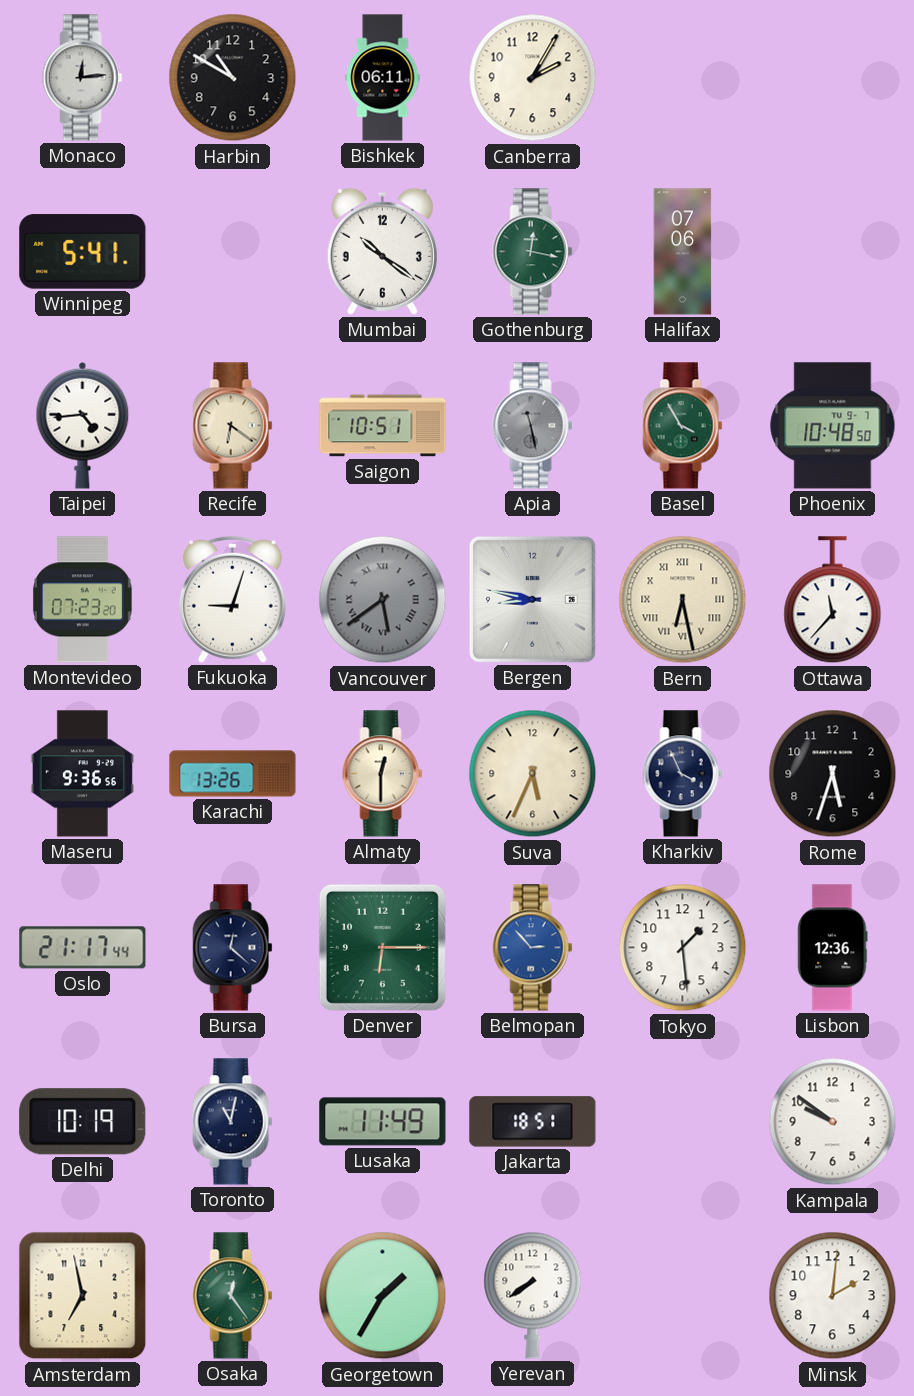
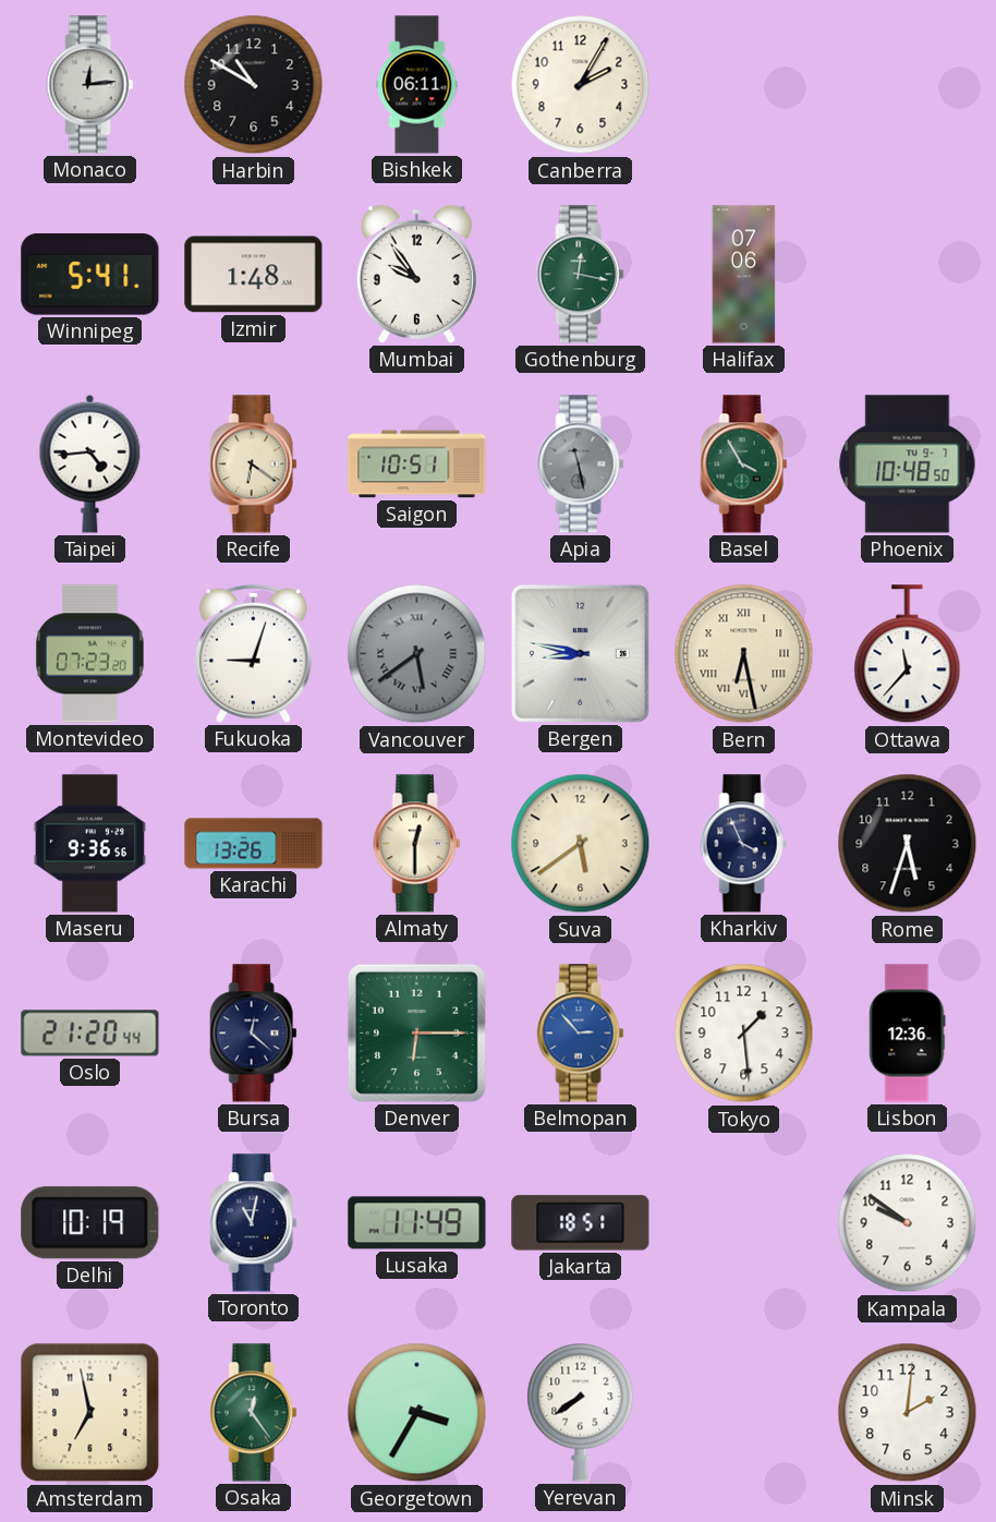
Izmir: none -> 1:48
Mumbai: 10:21 -> 9:54
Suva: 5:34 -> 5:39
Oslo: 21:17 -> 21:20
Georgetown: 1:35 -> 3:35
